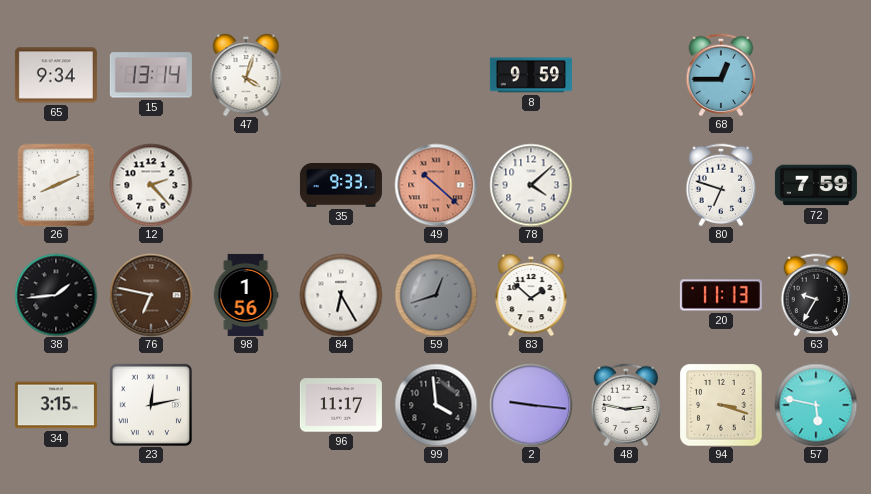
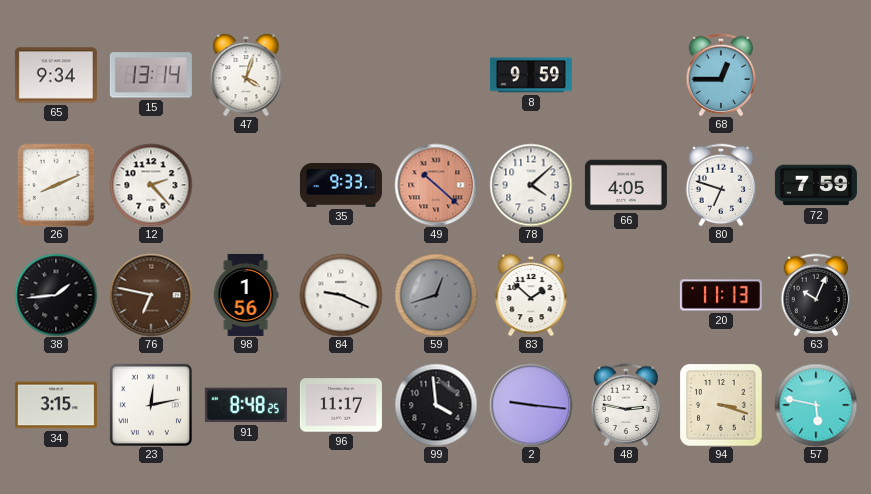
66: none -> 4:05
84: 6:25 -> 9:19
63: 9:35 -> 10:04
91: none -> 8:48
